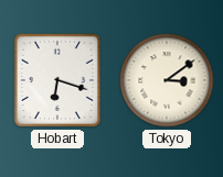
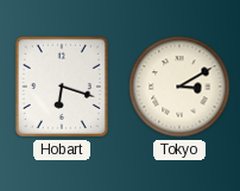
Tokyo: 3:09 -> 3:10
